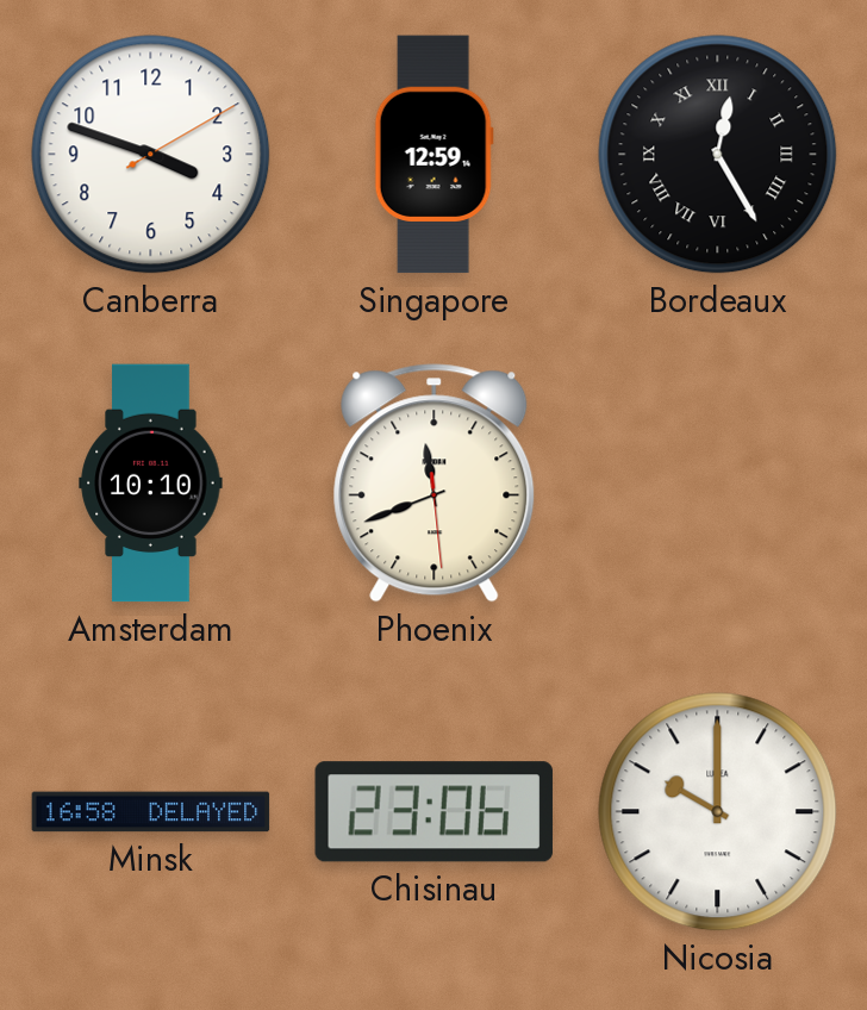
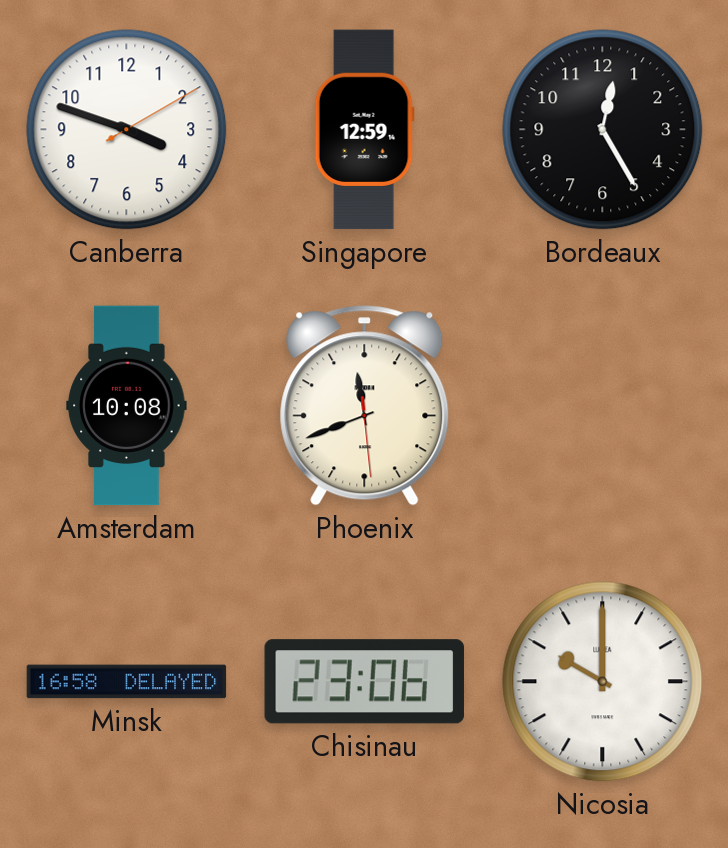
Bordeaux numerals: Roman -> Arabic
Amsterdam: 10:10 -> 10:08
